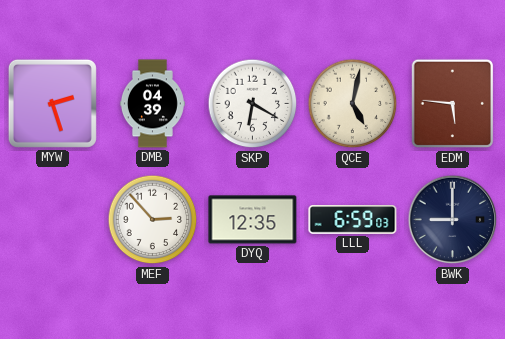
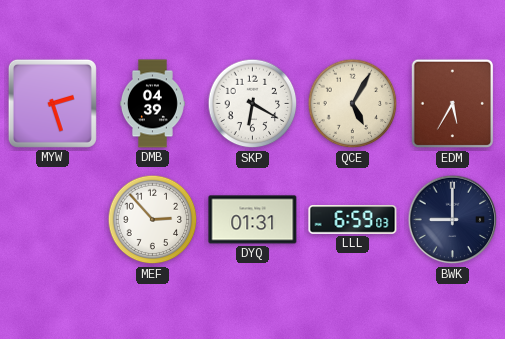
QCE: 5:02 -> 5:05
EDM: 5:46 -> 5:35
DYQ: 12:35 -> 01:31
